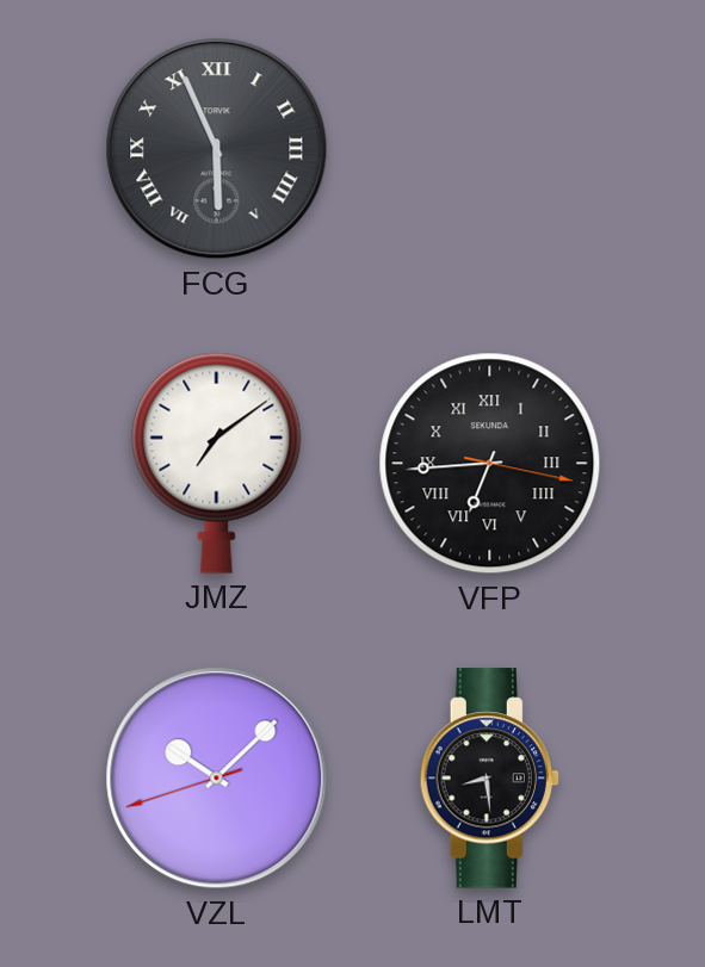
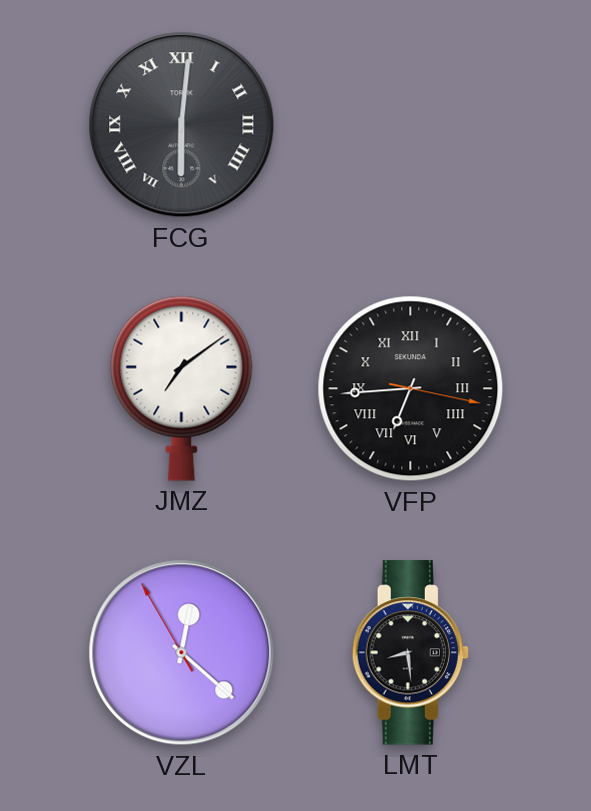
FCG: 5:56 -> 6:01
VZL: 10:07 -> 12:21
